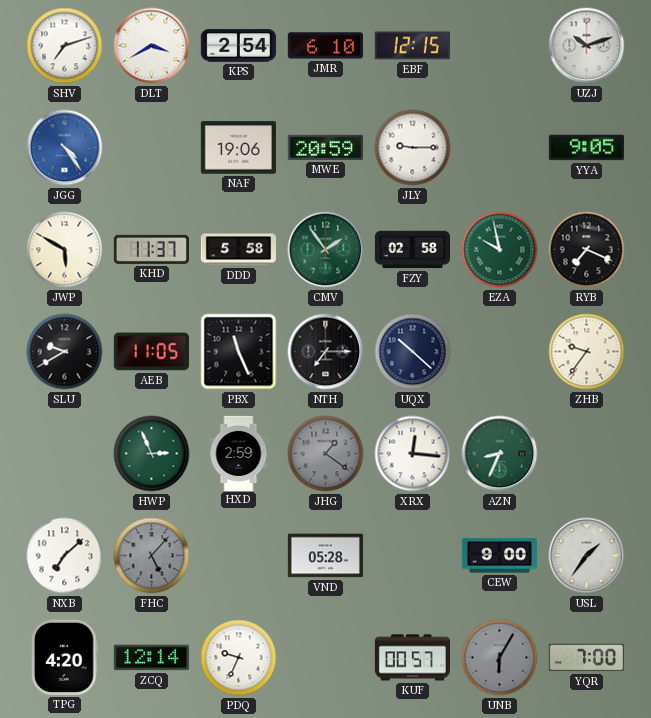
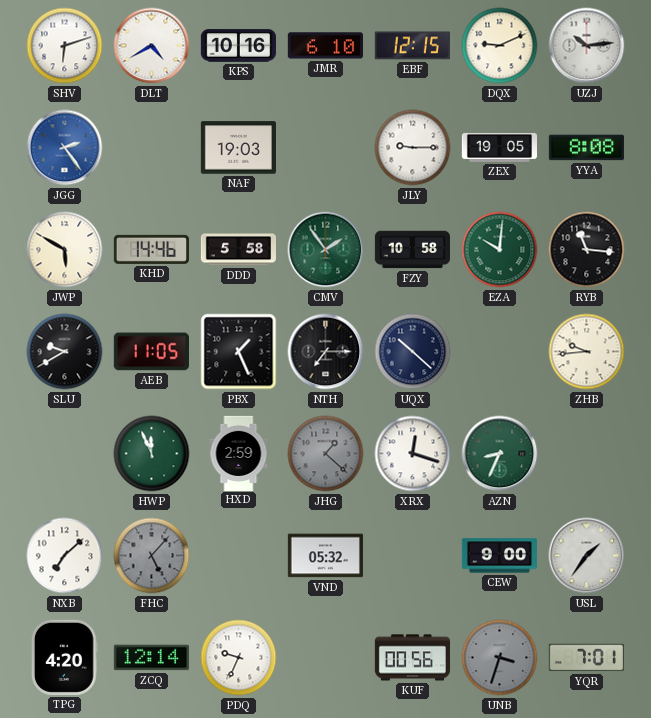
SHV: 7:12 -> 6:12
DLT: 3:40 -> 4:40
KPS: 2:54 -> 10:16
DQX: none -> 9:11
UZJ: 10:12 -> 10:14
JGG: 4:24 -> 2:24
NAF: 19:06 -> 19:03
MWE: 20:59 -> none
ZEX: none -> 19:05
YYA: 9:05 -> 8:08
KHD: 11:37 -> 14:46
FZY: 02:58 -> 10:58
EZA: 9:58 -> 10:01
RYB: 7:19 -> 11:16
PBX: 11:26 -> 1:26
ZHB: 9:36 -> 9:44
HWP: 2:56 -> 11:56
JHG: 1:21 -> 1:22
XRX: 12:16 -> 12:18
VND: 05:28 -> 05:32
KUF: 00:57 -> 00:56
UNB: 6:05 -> 3:33
YQR: 7:00 -> 7:01
